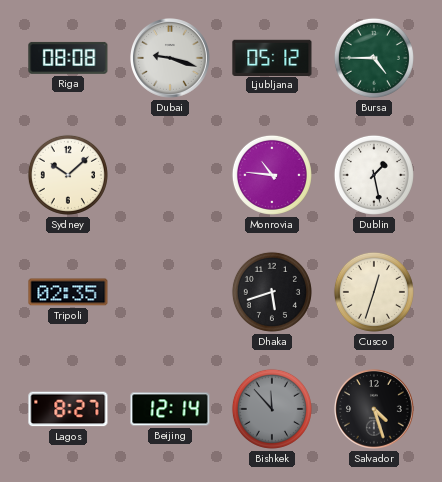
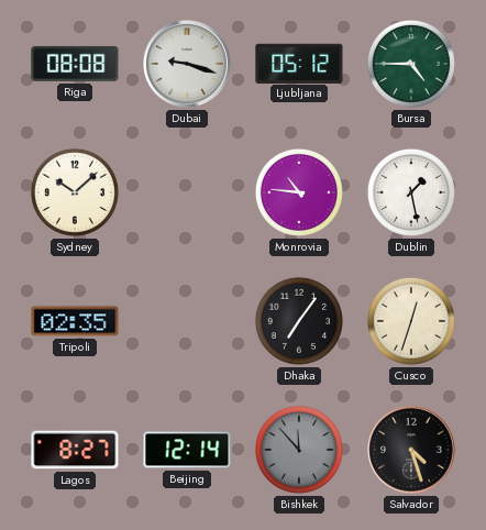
Dhaka: 5:42 -> 7:06
